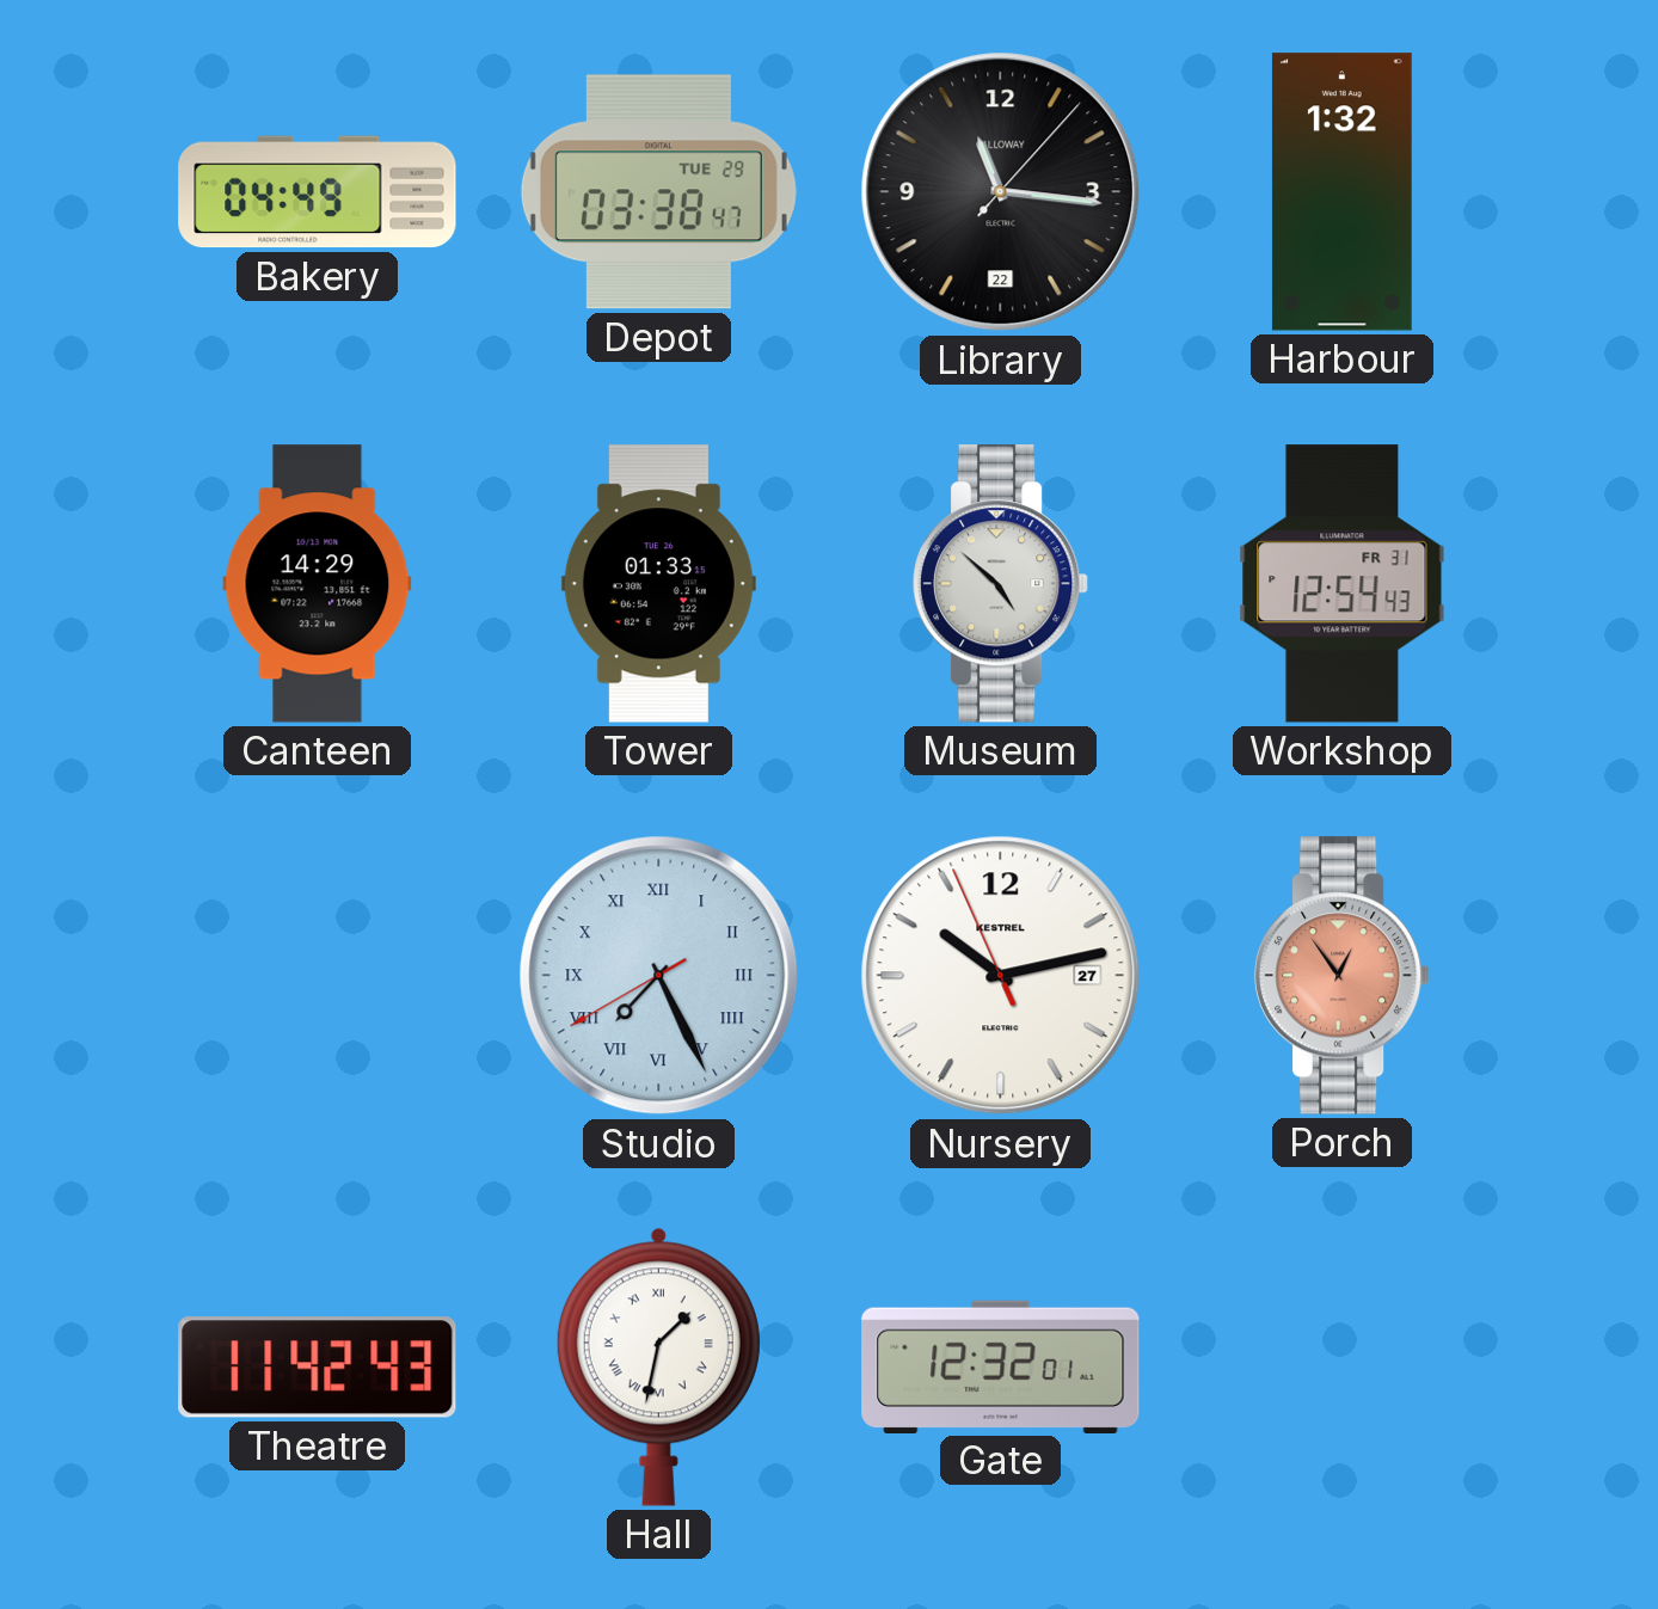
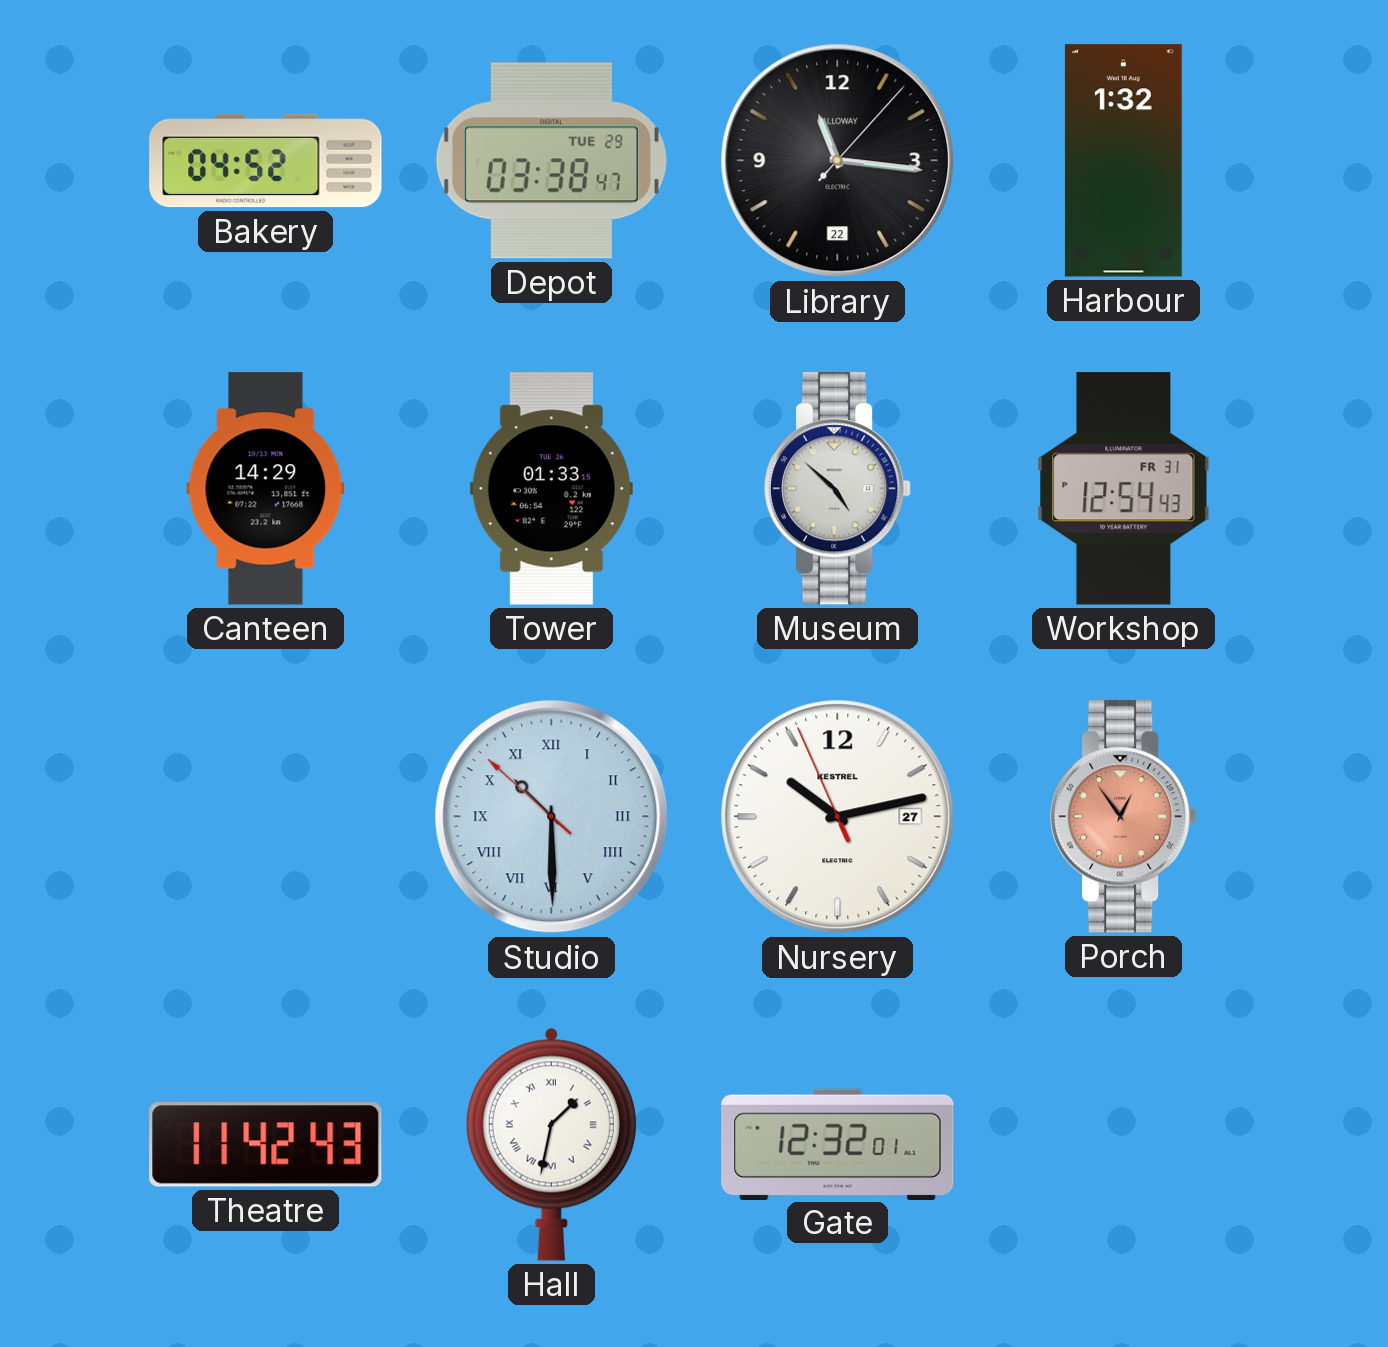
Bakery: 04:49 -> 04:52
Studio: 7:25 -> 10:29
